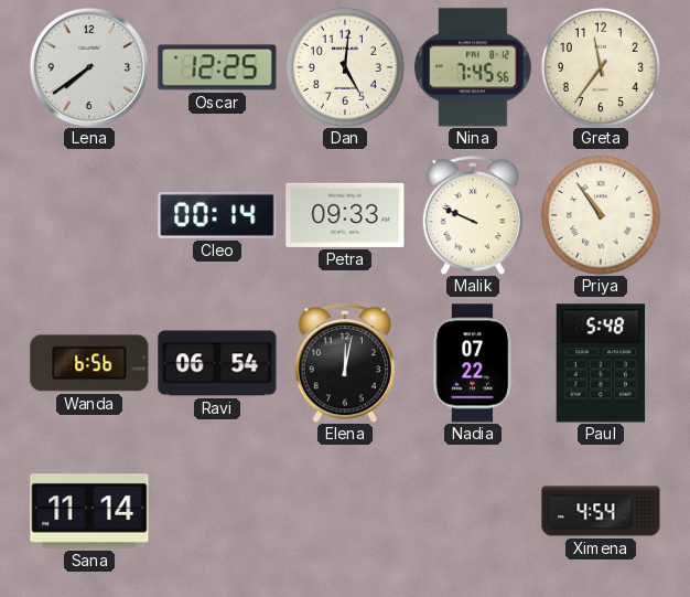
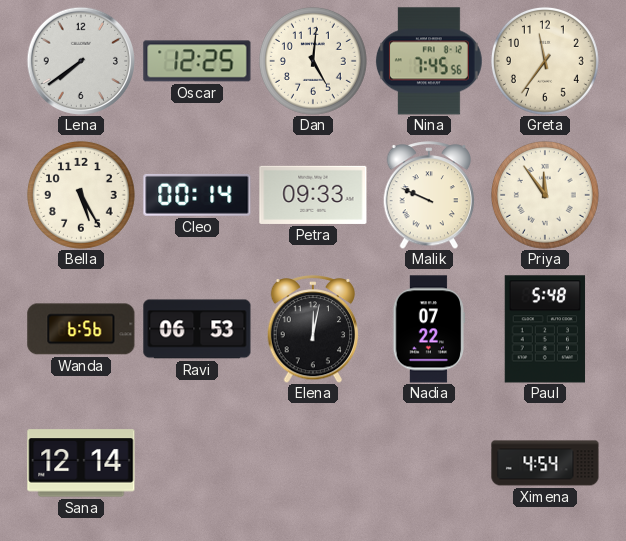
Bella: none -> 5:25
Priya: 10:54 -> 11:54
Ravi: 06:54 -> 06:53
Sana: 11:14 -> 12:14
